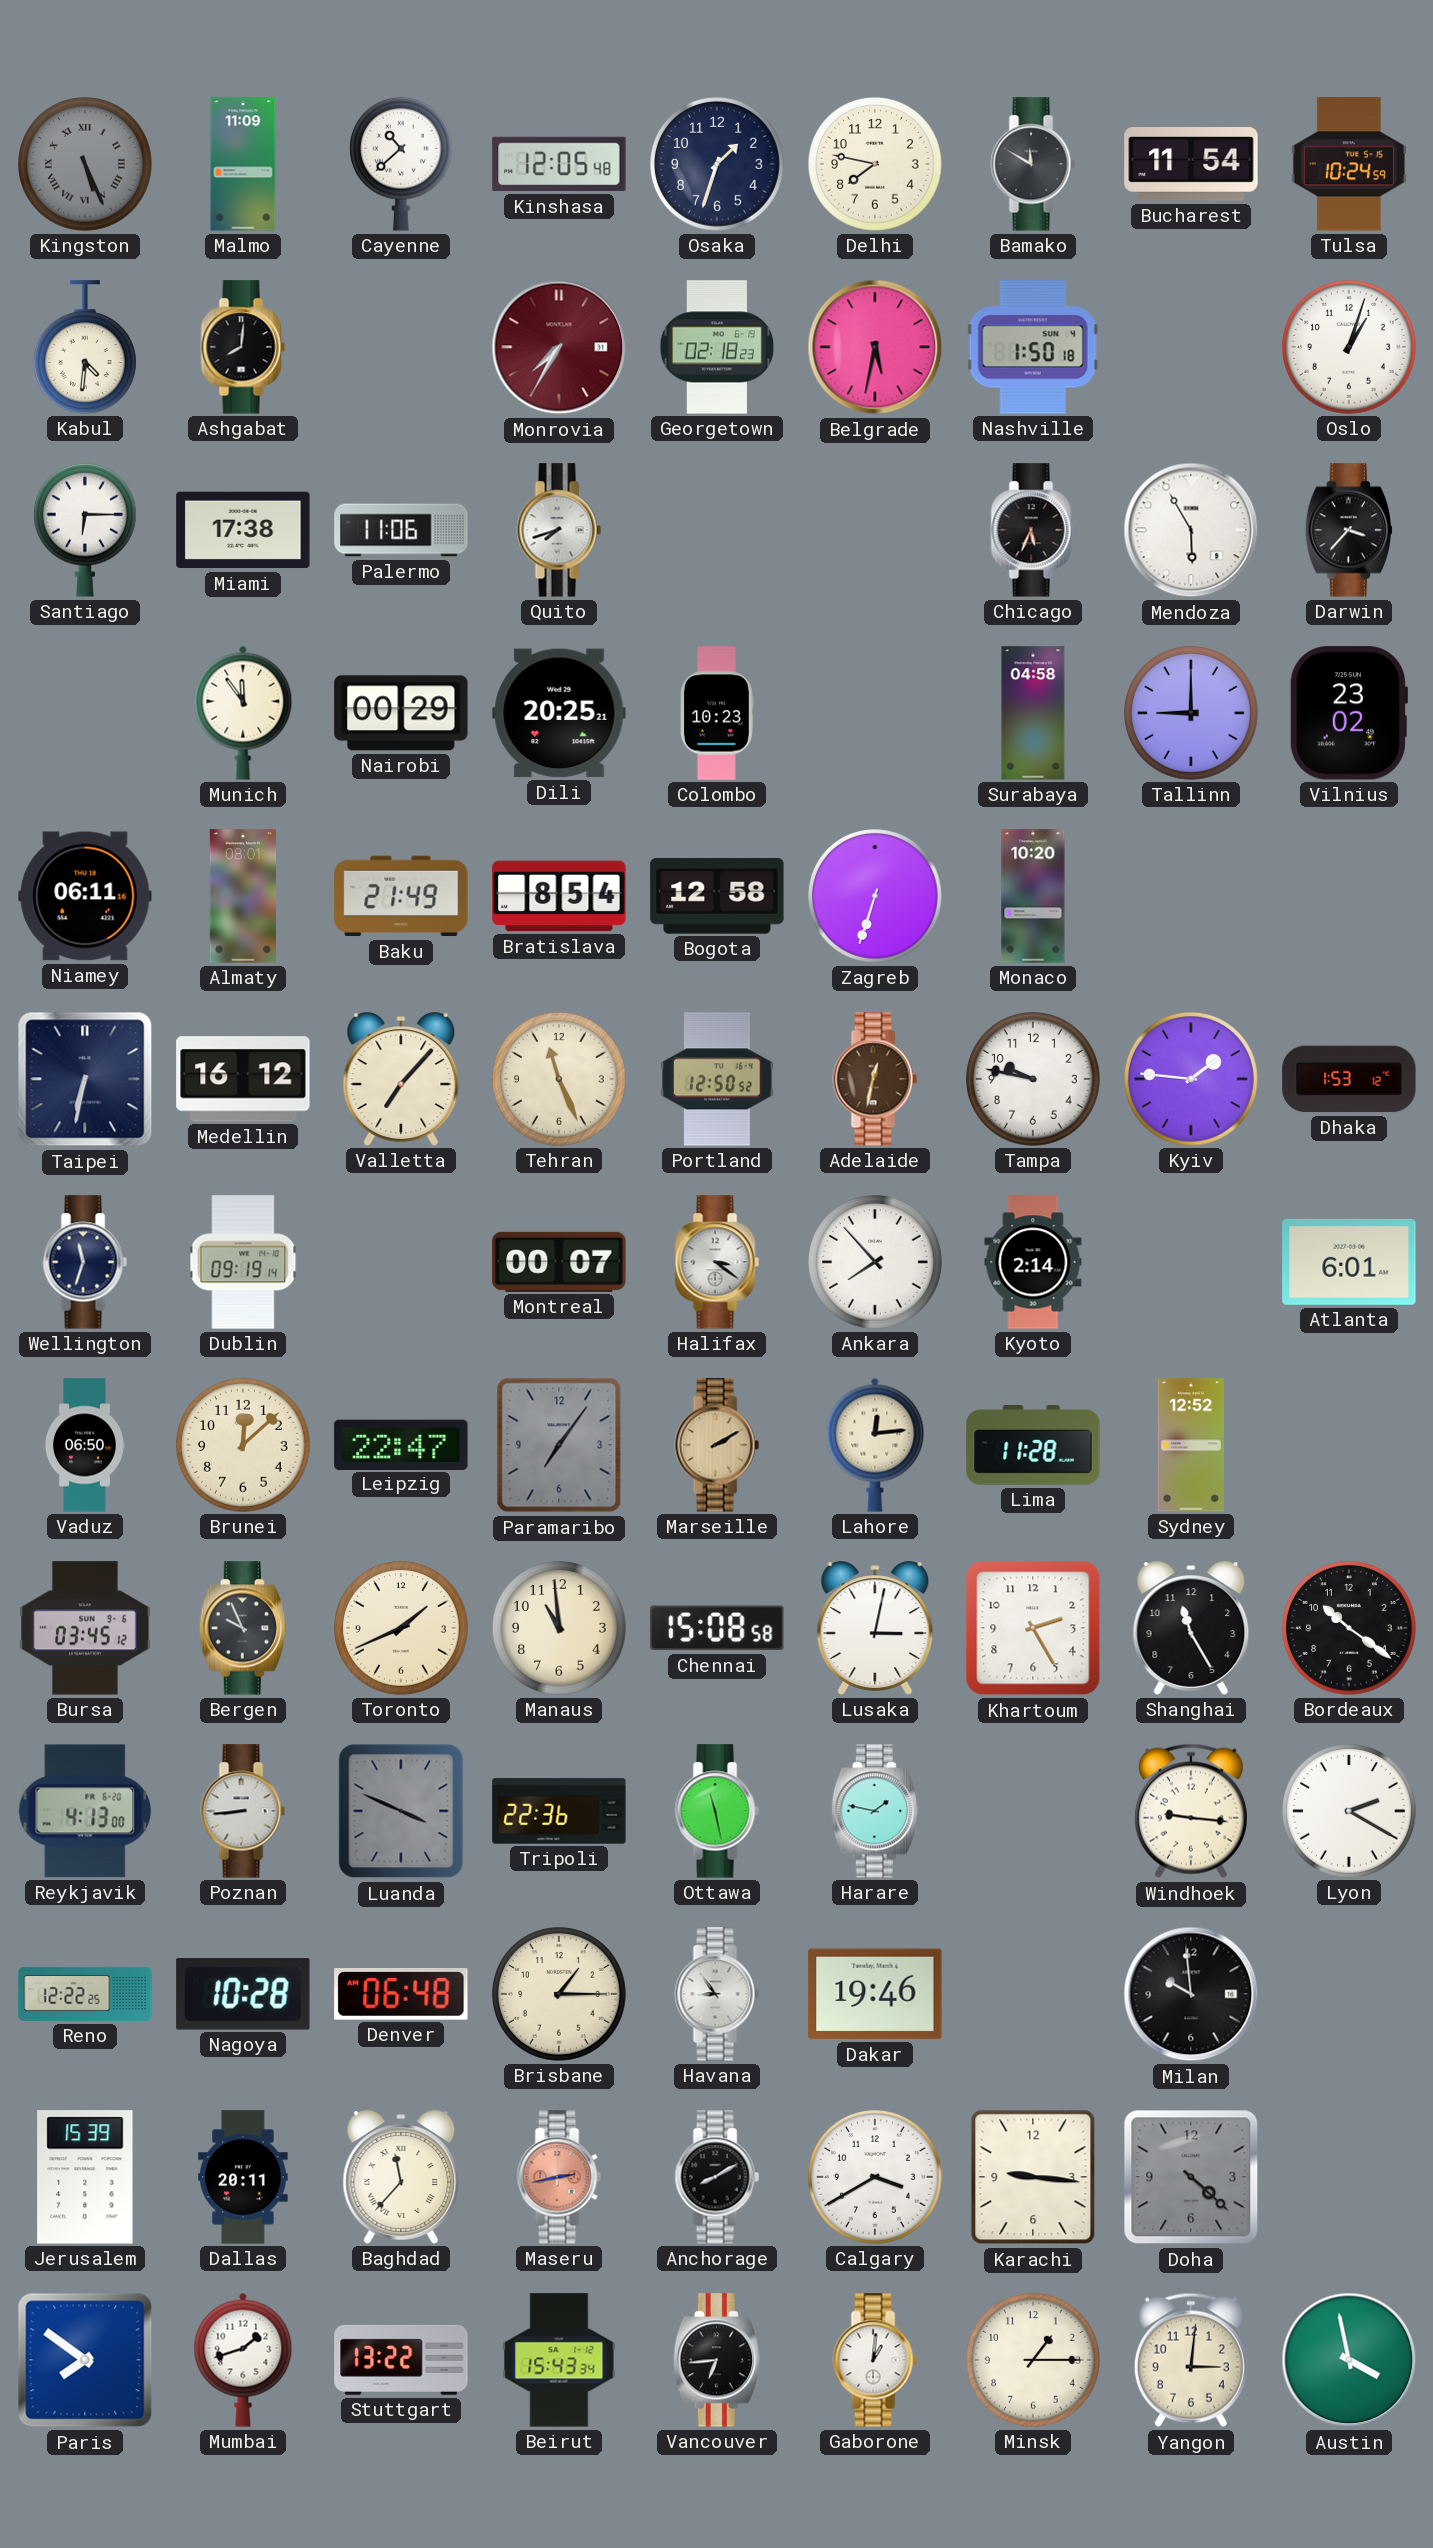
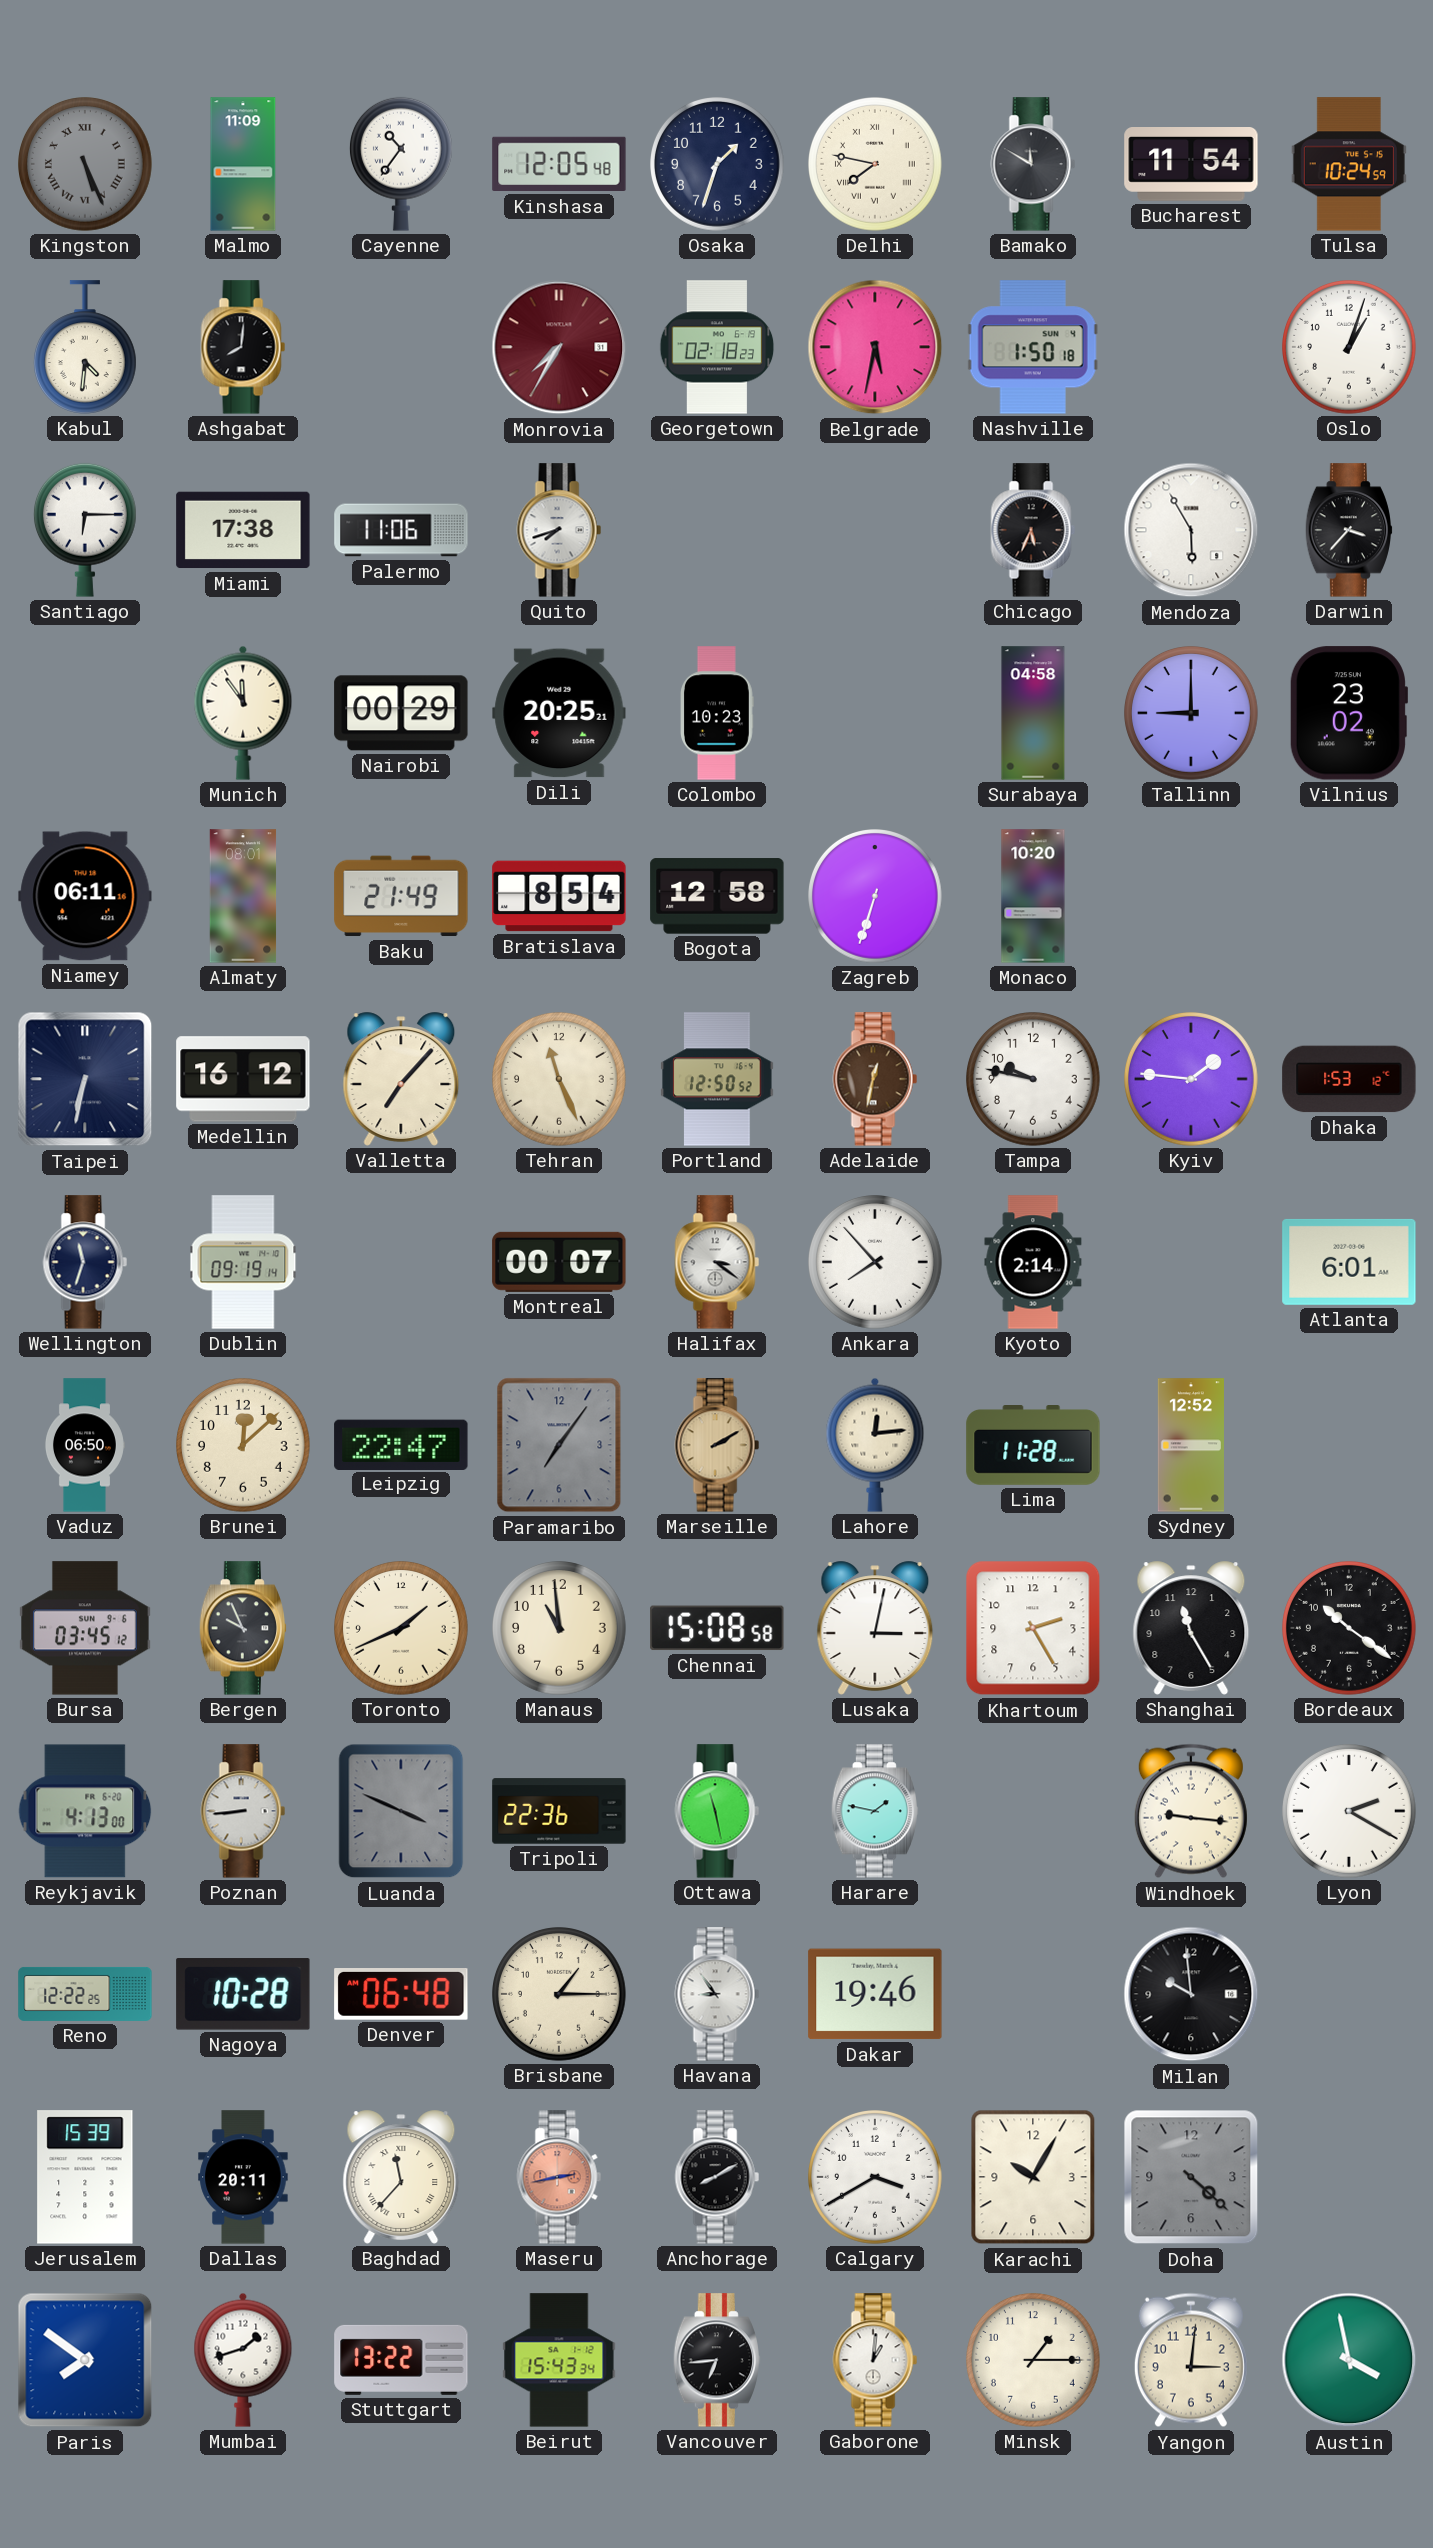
Cayenne: 10:38 -> 10:36
Delhi numerals: Arabic -> Roman
Karachi: 9:16 -> 10:05
